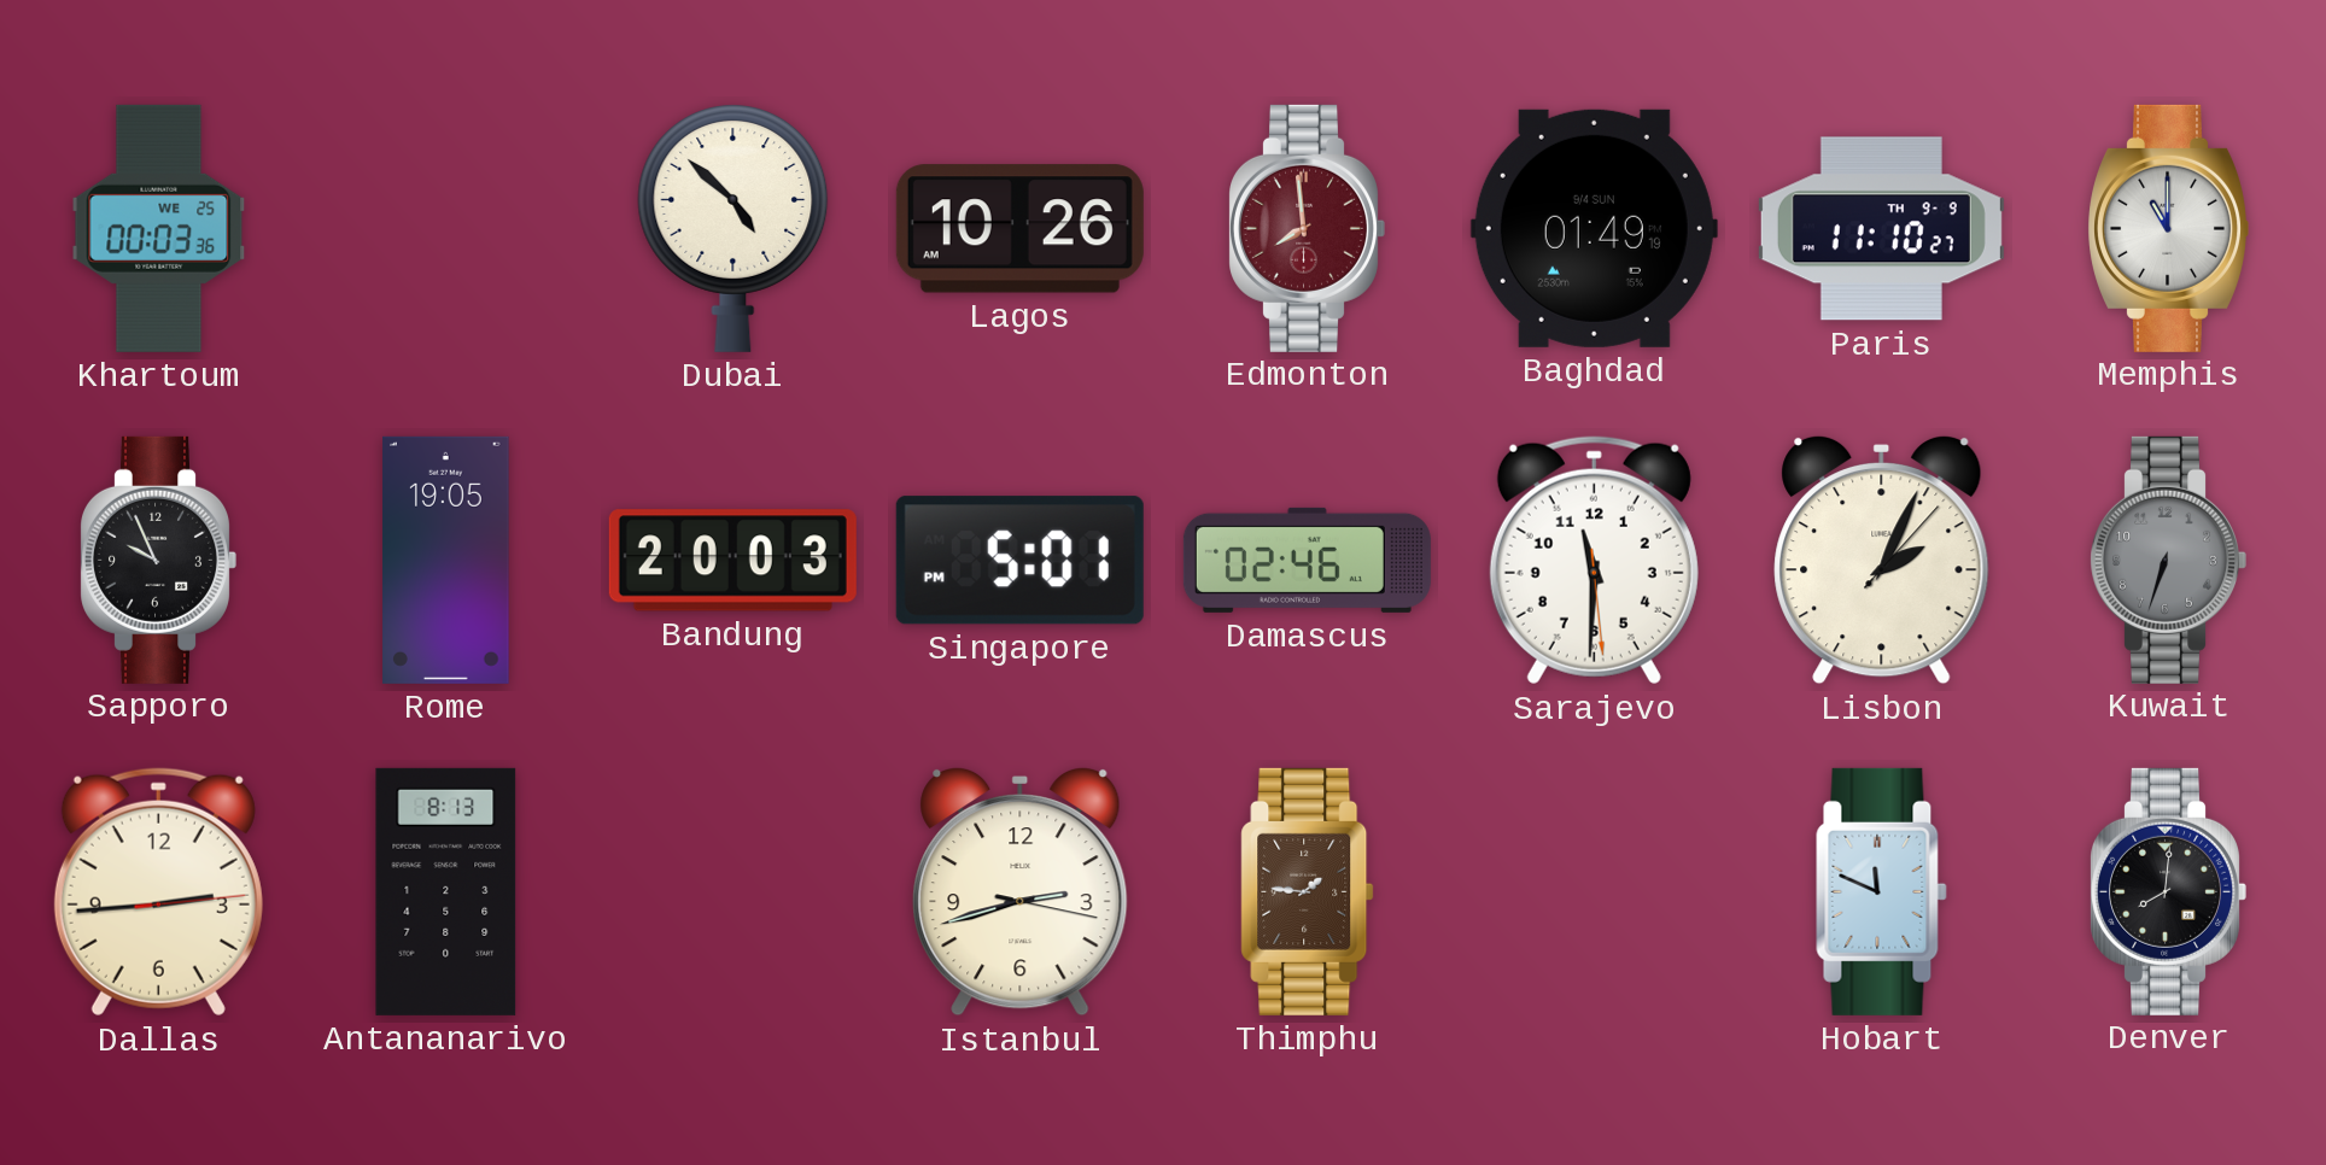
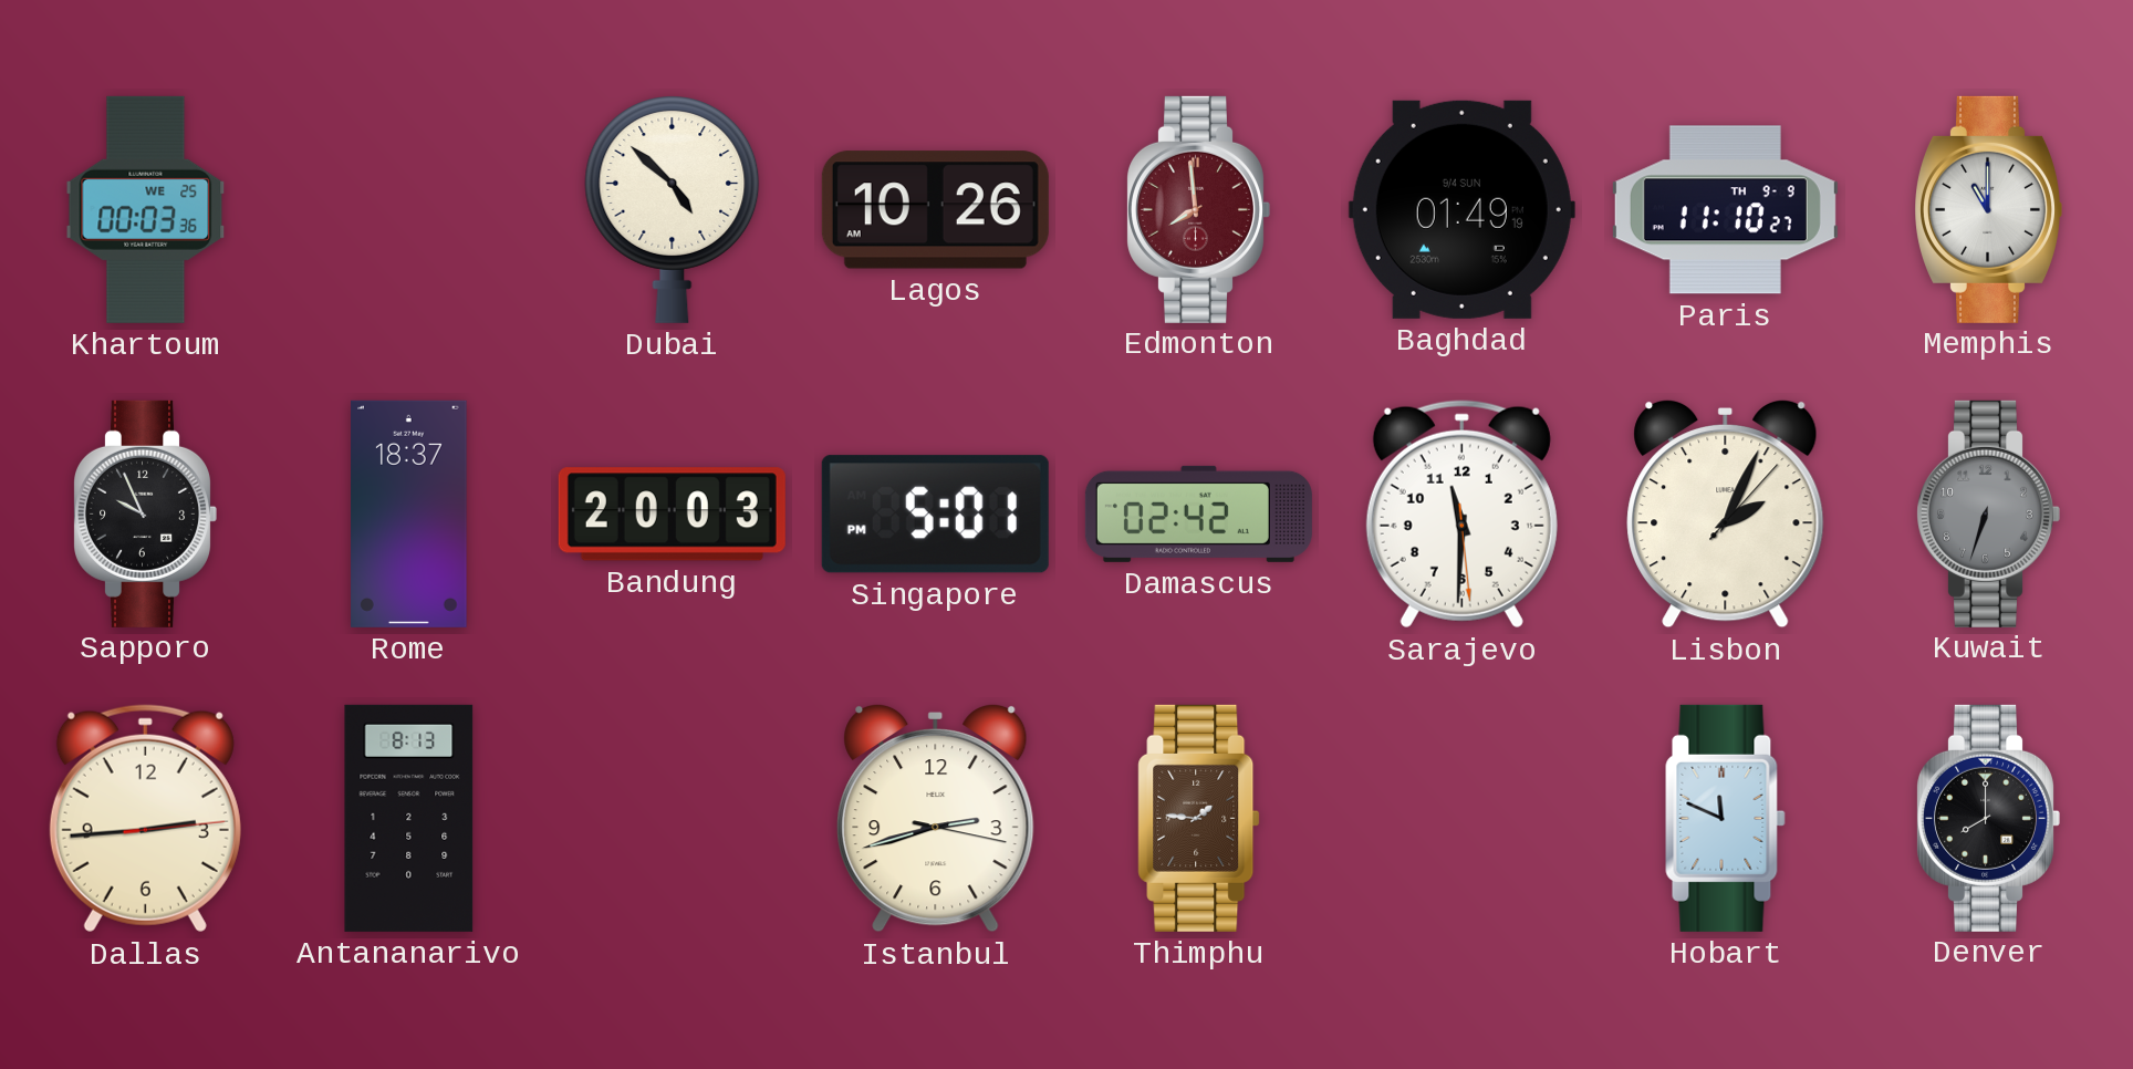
Rome: 19:05 -> 18:37
Damascus: 02:46 -> 02:42
Denver: 8:01 -> 8:00
